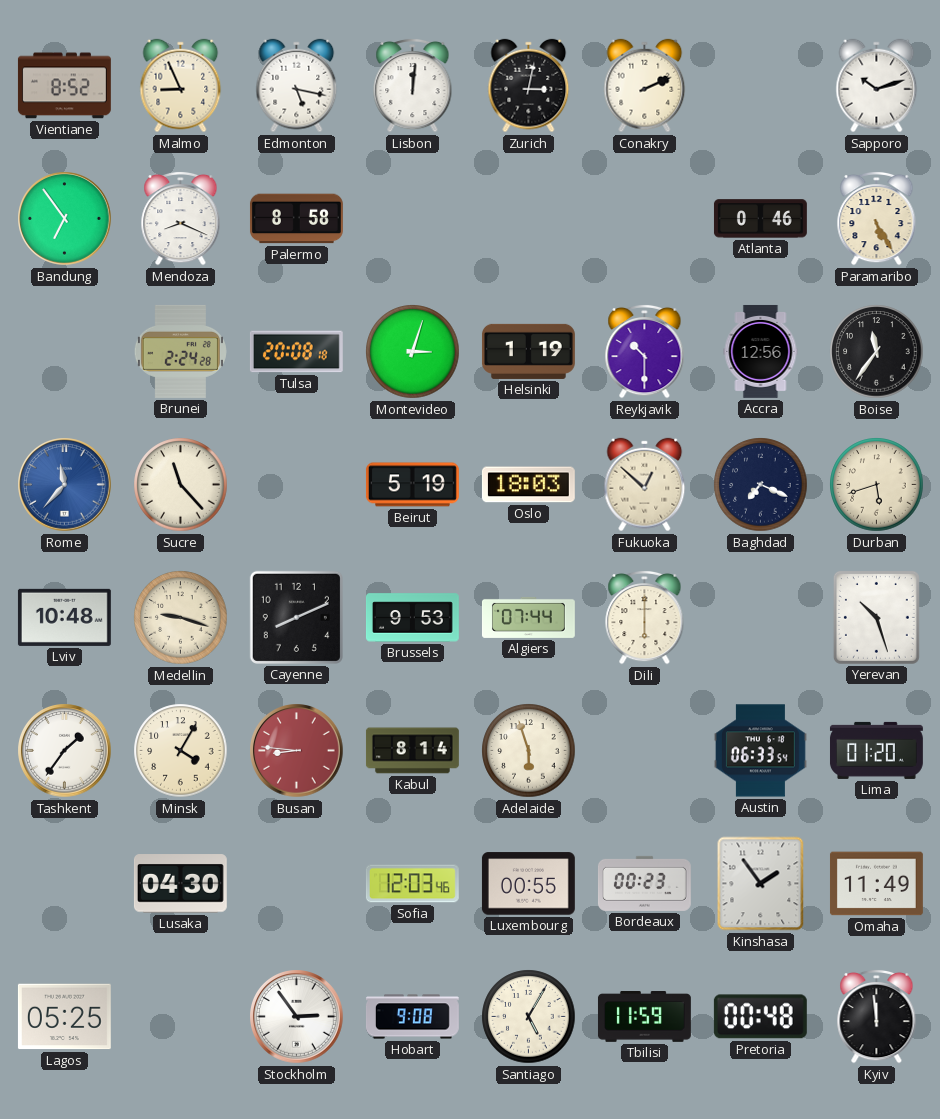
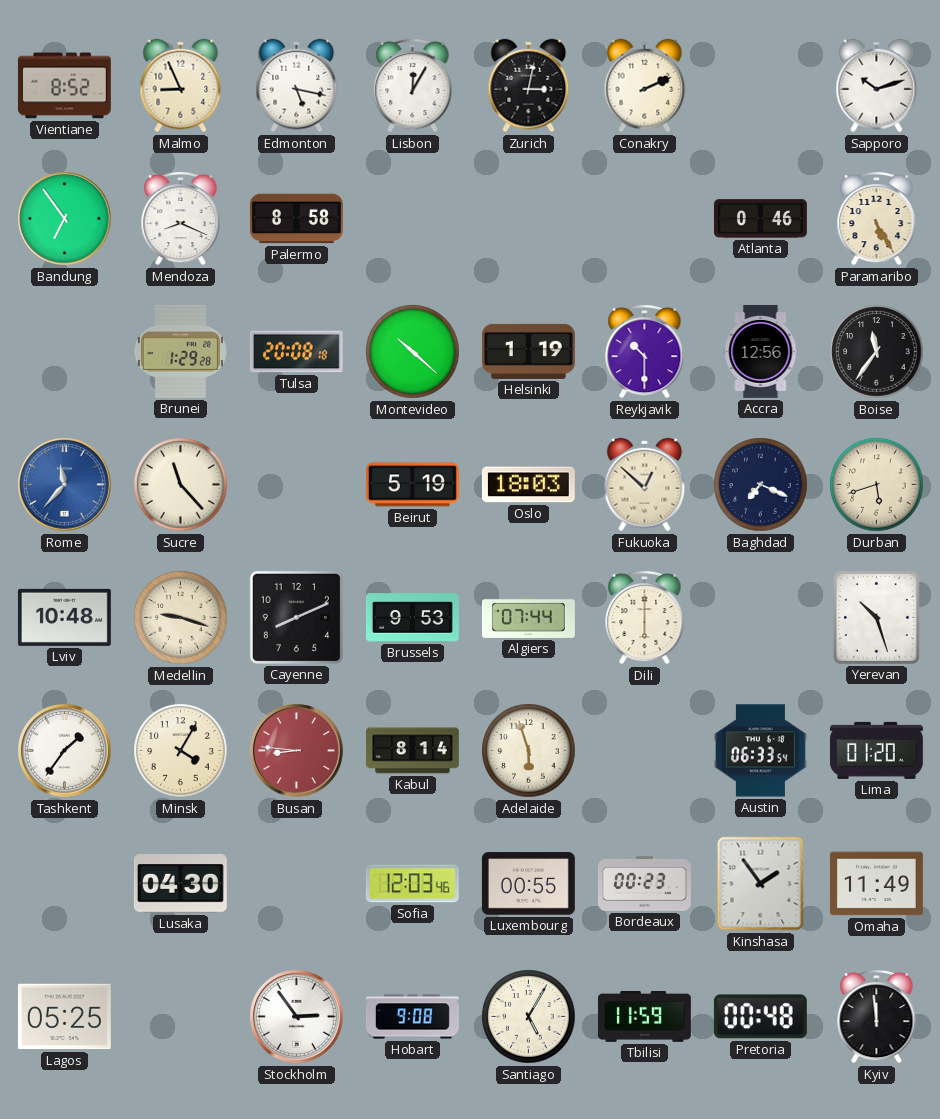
Lisbon: 12:01 -> 12:05
Brunei: 2:24 -> 1:29
Montevideo: 3:03 -> 10:22
